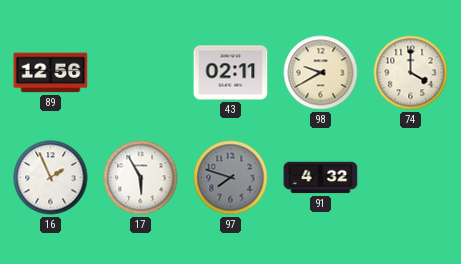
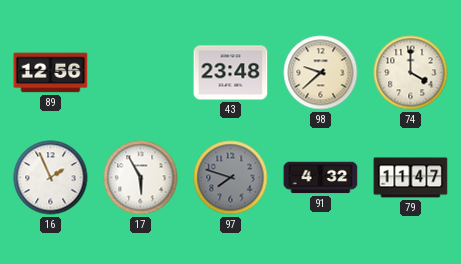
43: 02:11 -> 23:48
98: 9:40 -> 9:38
79: none -> 11:47
